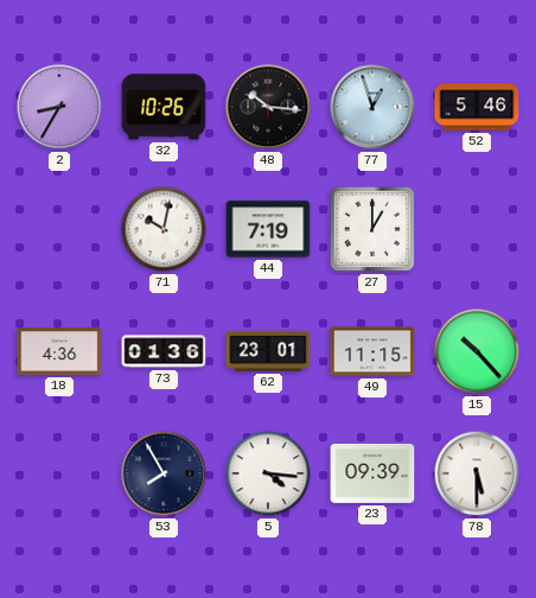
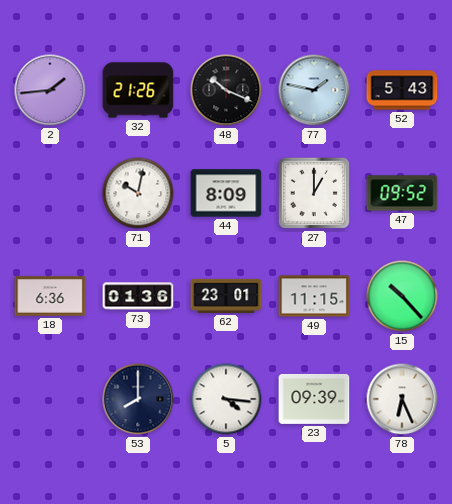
2: 8:35 -> 1:44
32: 10:26 -> 21:26
48: 10:16 -> 10:19
77: 12:57 -> 1:47
52: 5:46 -> 5:43
44: 7:19 -> 8:09
47: none -> 09:52
18: 4:36 -> 6:36
53: 7:55 -> 8:00
78: 5:30 -> 6:26
